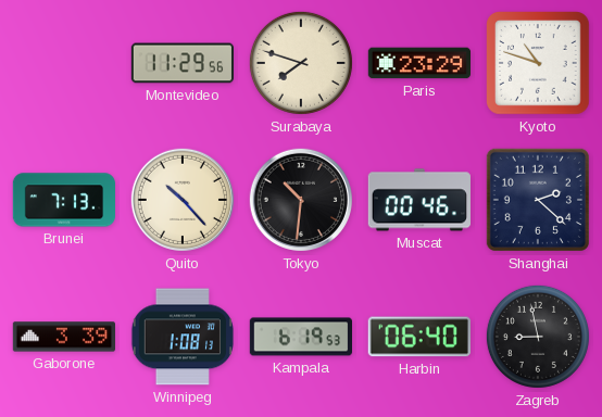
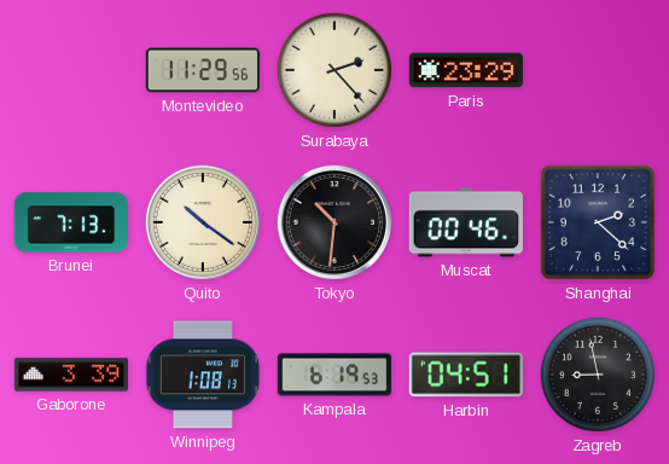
Surabaya: 7:48 -> 2:23
Kyoto: 10:48 -> none
Quito: 10:23 -> 10:21
Harbin: 06:40 -> 04:51
